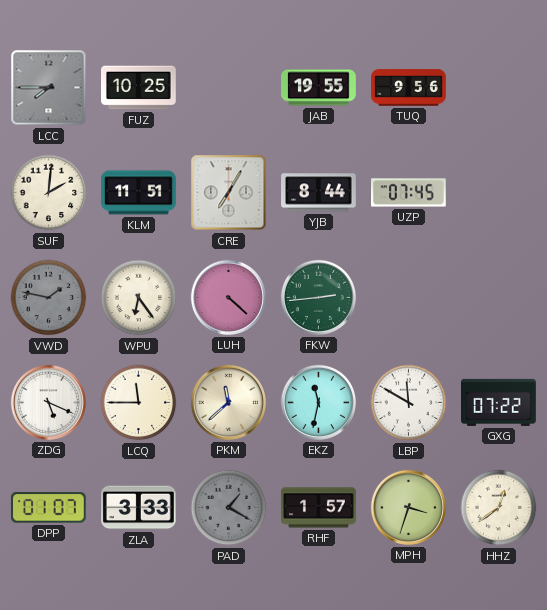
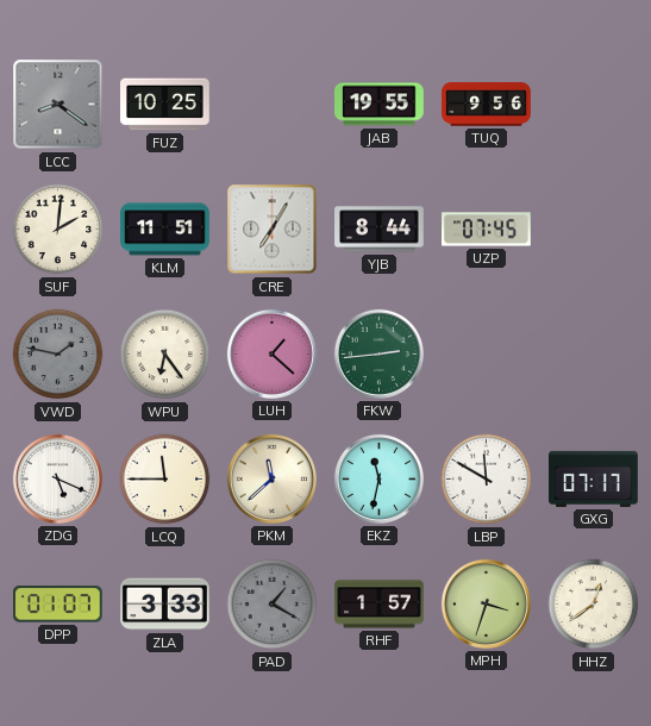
LCC: 7:45 -> 8:21
LUH: 4:22 -> 1:22
GXG: 07:22 -> 07:17
